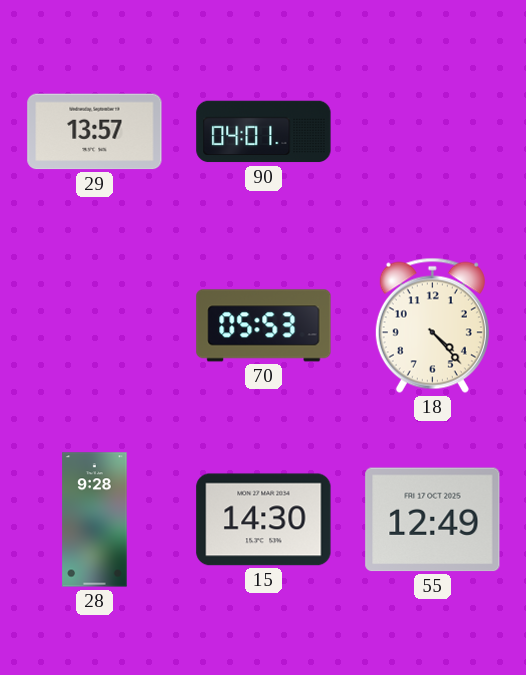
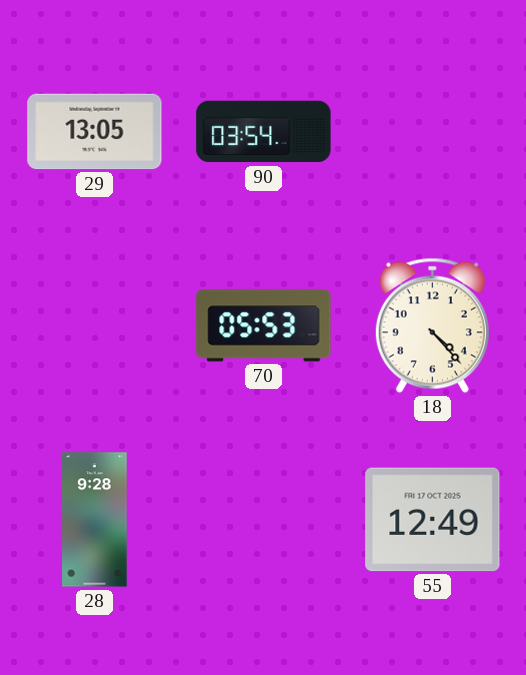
29: 13:57 -> 13:05
90: 04:01 -> 03:54
15: 14:30 -> none
